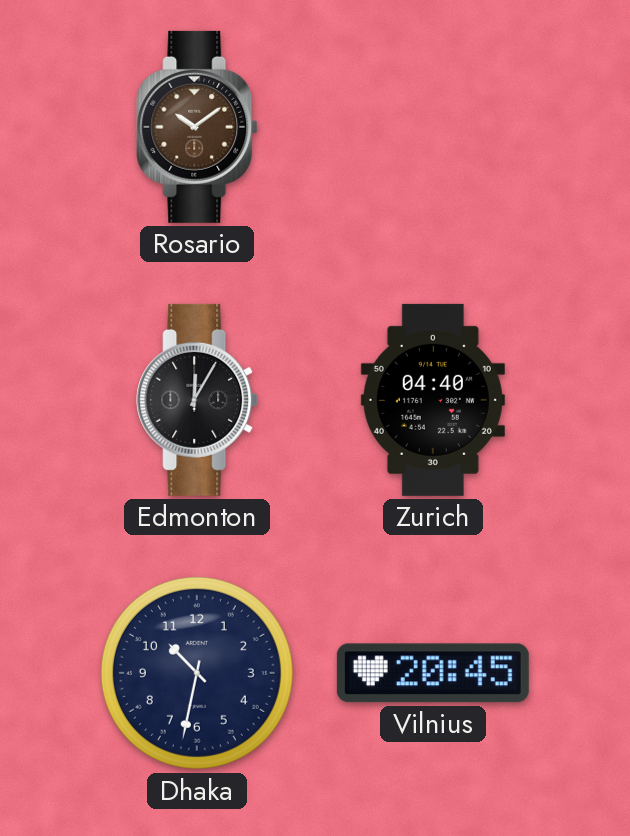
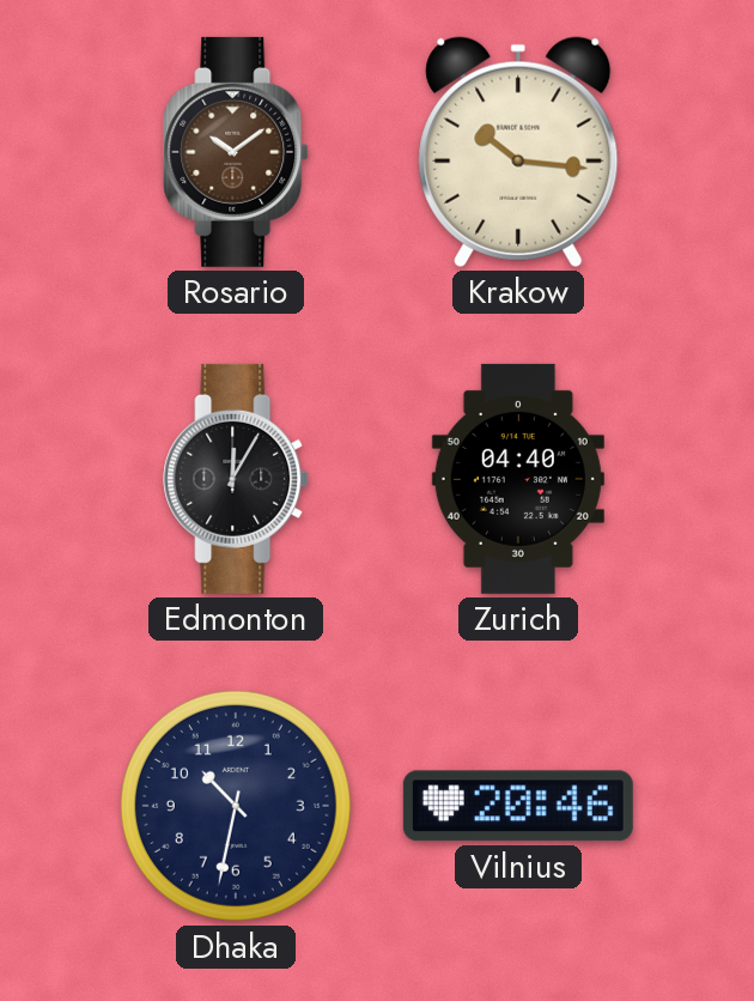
Krakow: none -> 10:16
Vilnius: 20:45 -> 20:46
